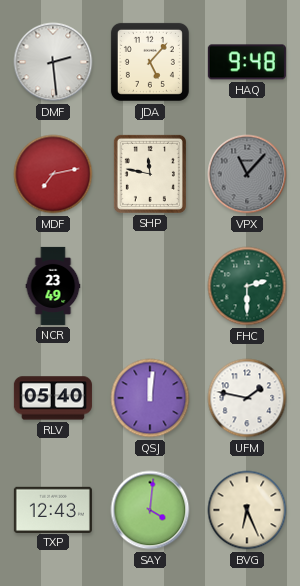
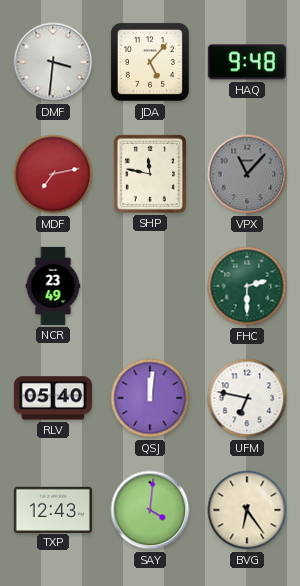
DMF: 2:29 -> 3:31
UFM: 1:47 -> 6:47
BVG: 6:26 -> 6:24
